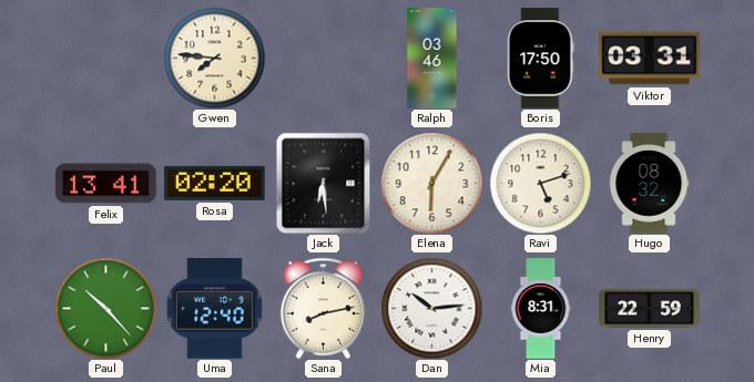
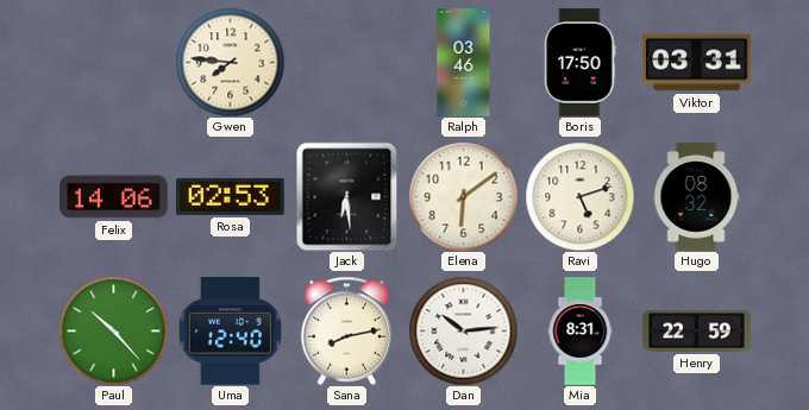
Felix: 13:41 -> 14:06
Rosa: 02:20 -> 02:53
Elena: 6:05 -> 6:09
